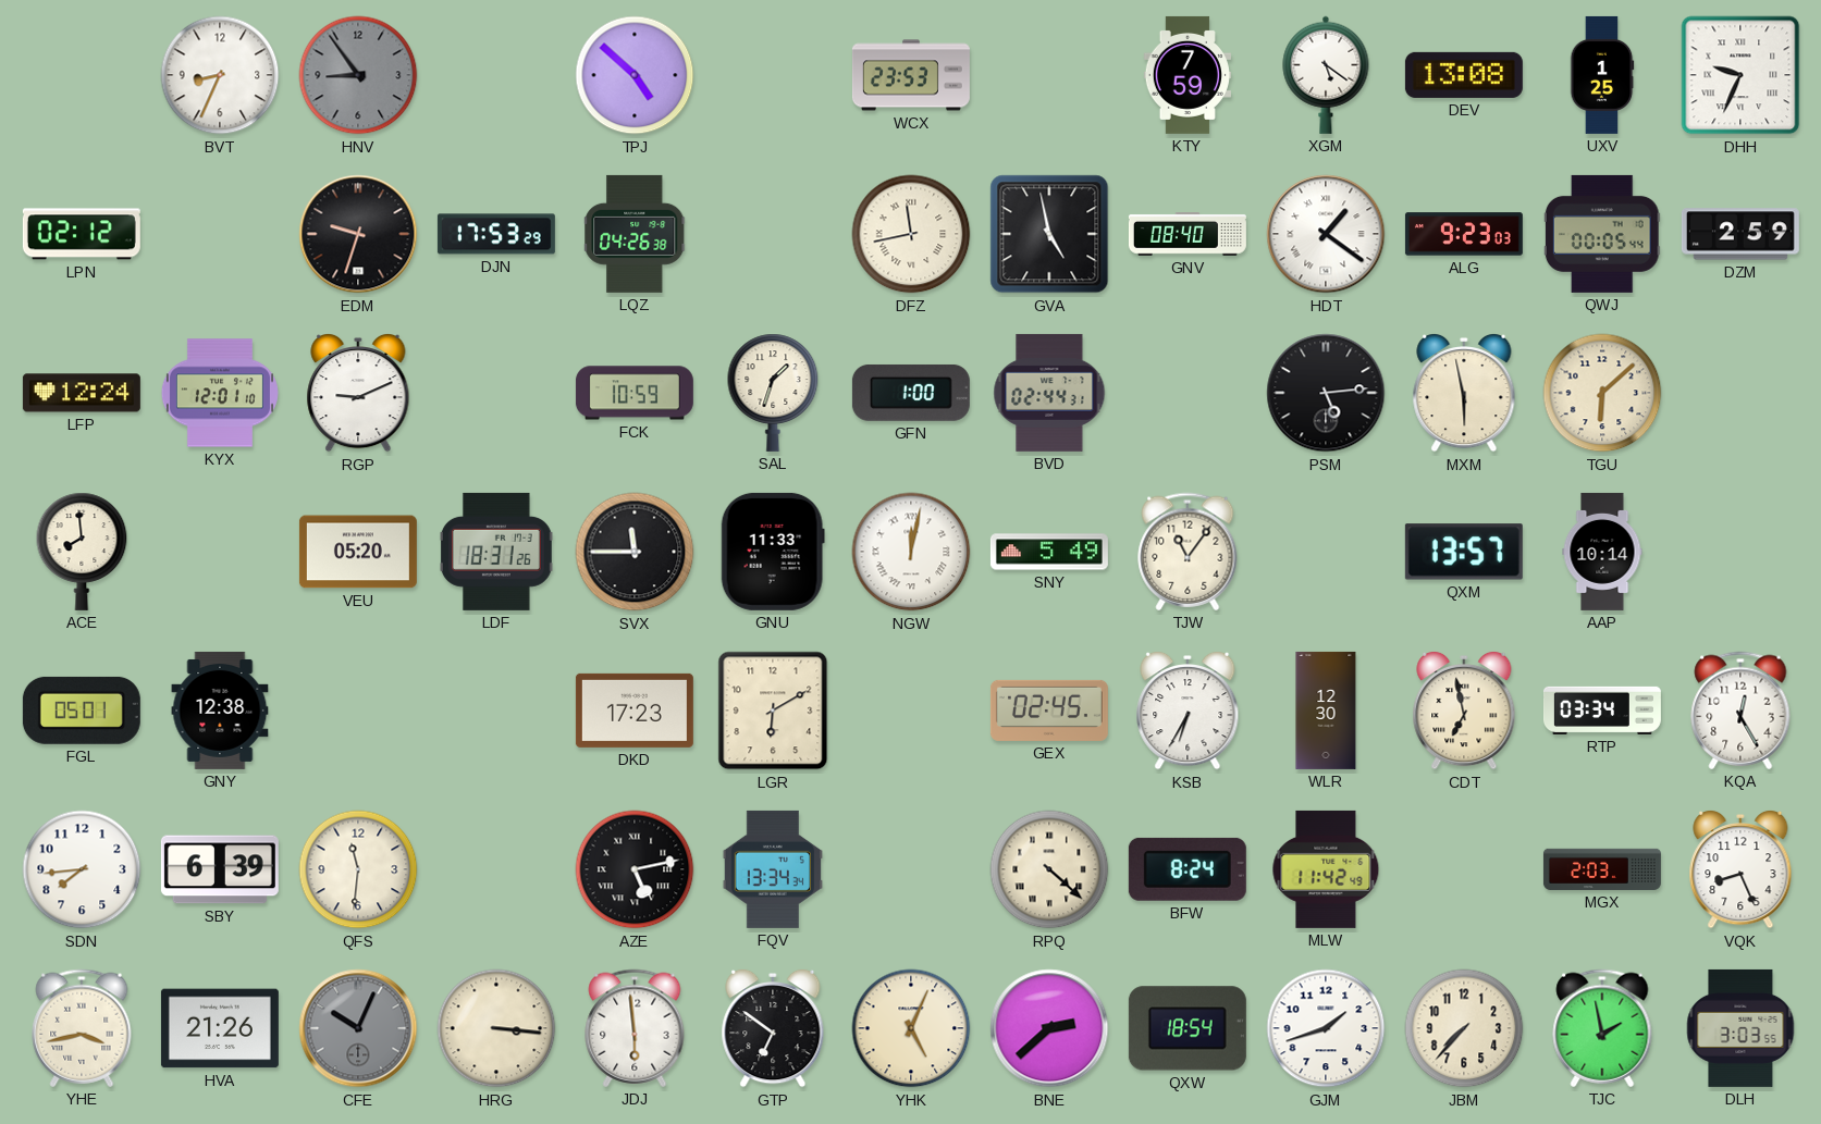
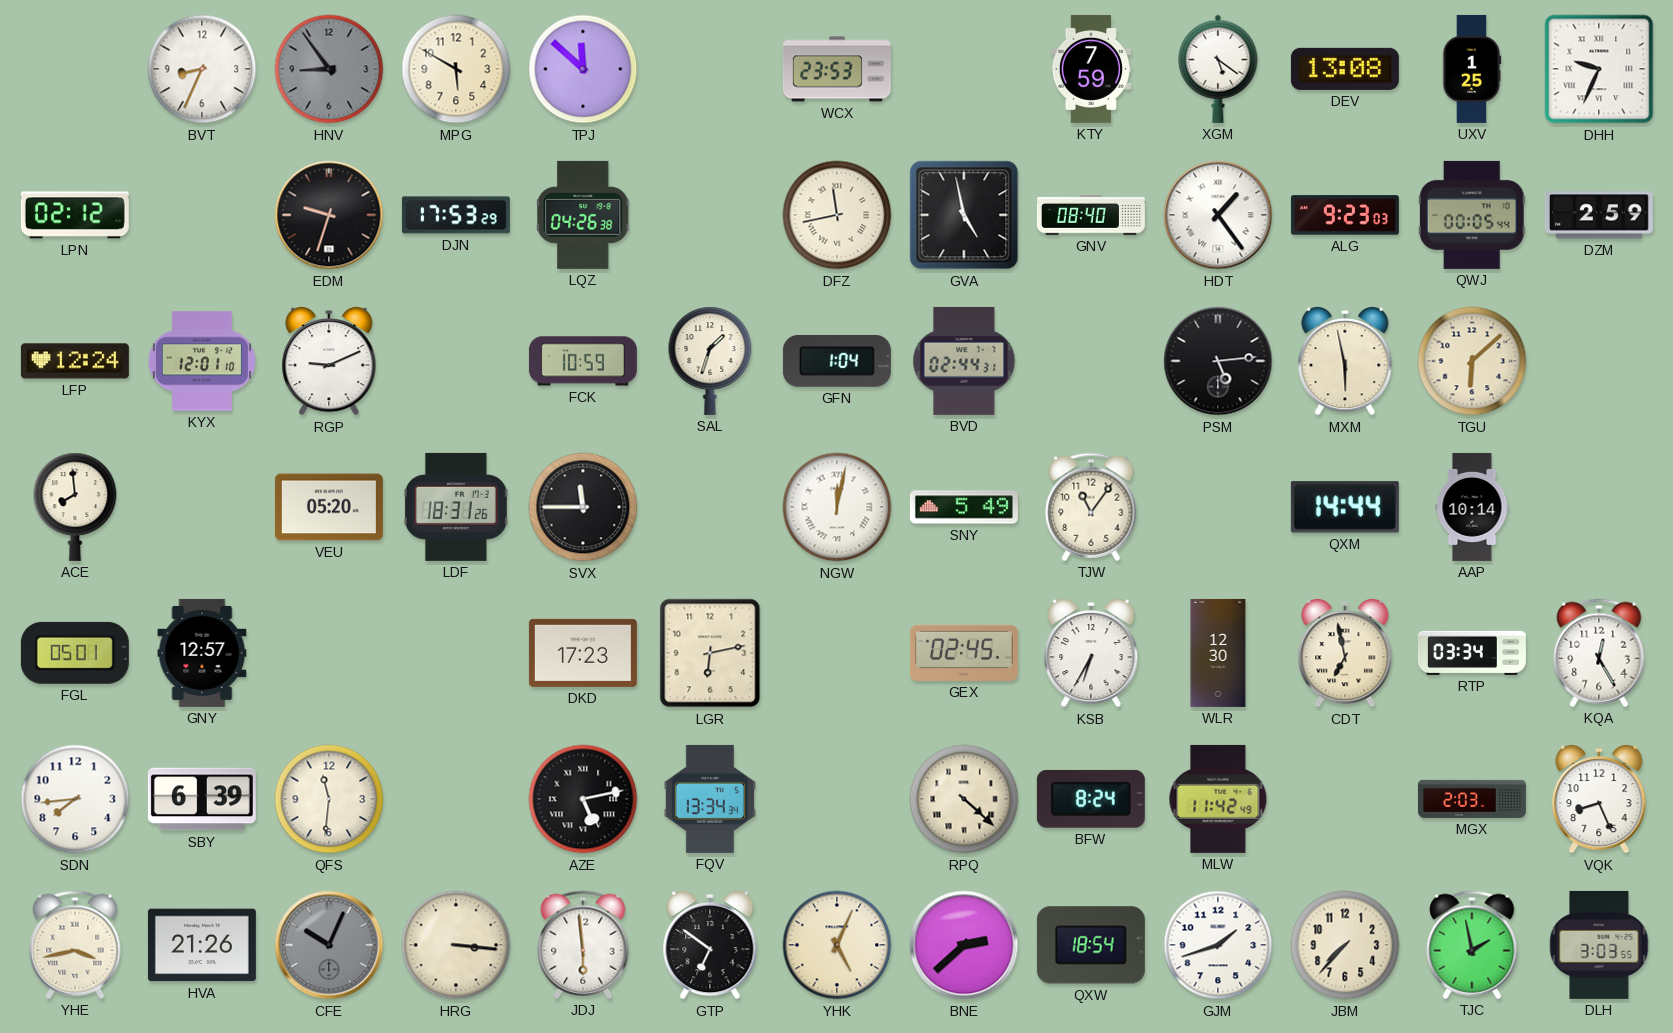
MPG: none -> 5:50
TPJ: 4:52 -> 11:52
HDT: 1:21 -> 1:24
GFN: 1:00 -> 1:04
GNU: 11:33 -> none
QXM: 13:57 -> 14:44
GNY: 12:38 -> 12:57
LGR: 6:10 -> 6:13
